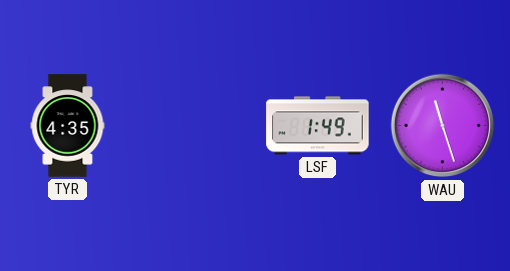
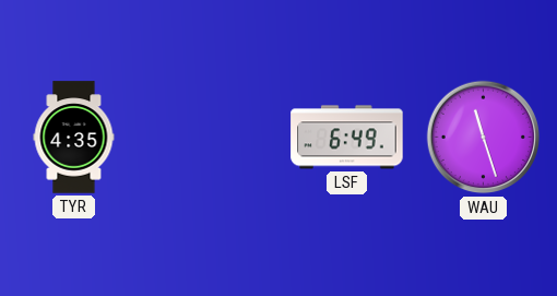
LSF: 1:49 -> 6:49
